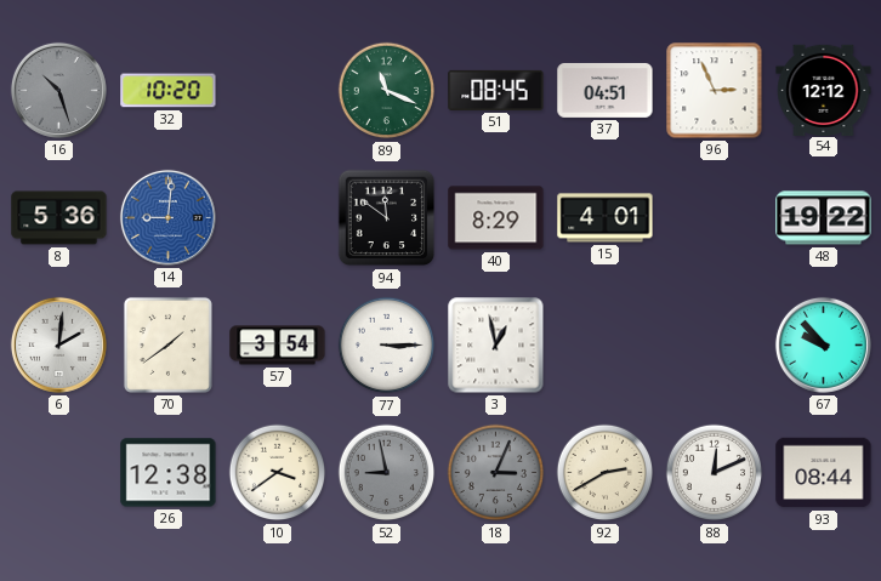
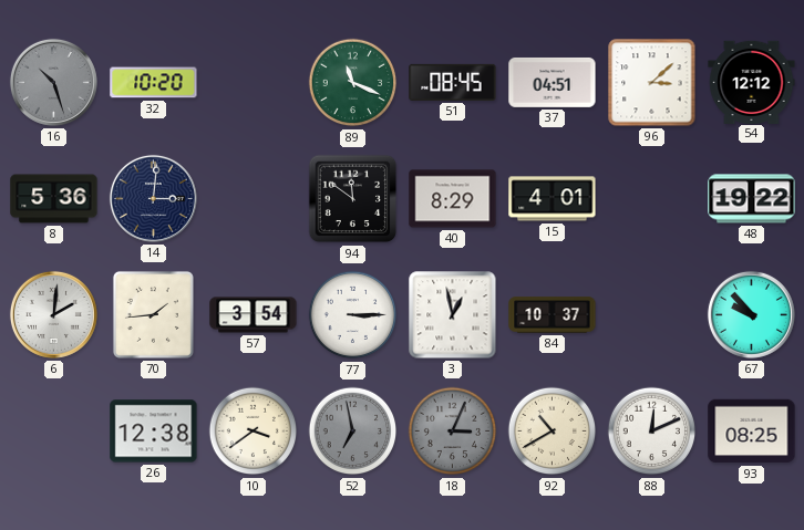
96: 2:56 -> 3:08
14: 9:01 -> 3:01
14 dial: blue -> navy
70: 1:39 -> 1:44
84: none -> 10:37
52: 8:58 -> 6:58
92: 2:40 -> 10:40
93: 08:44 -> 08:25
